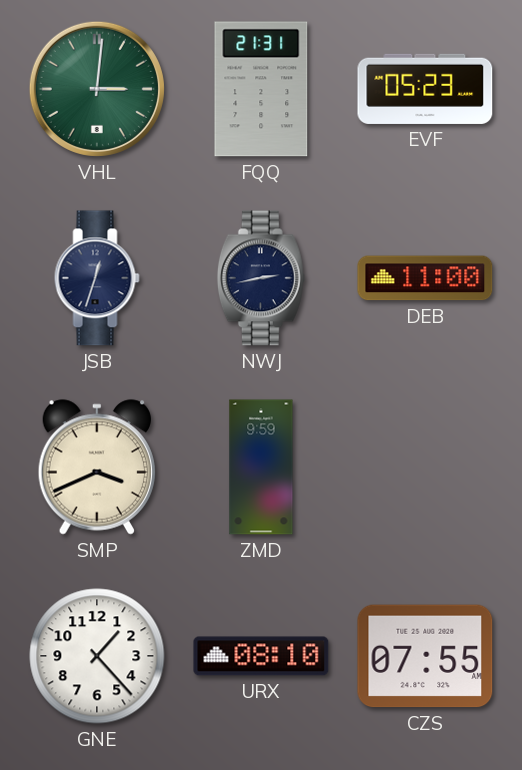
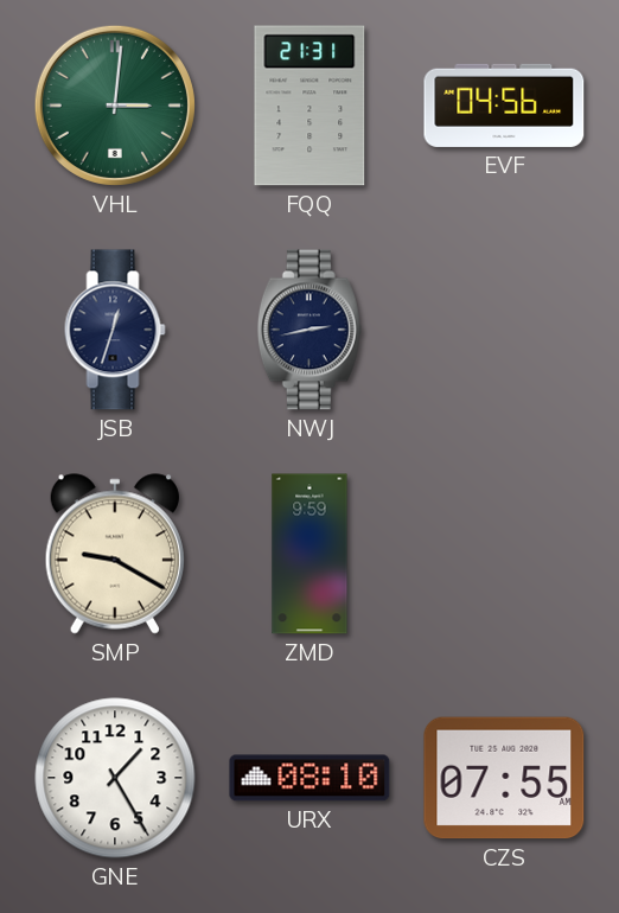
EVF: 05:23 -> 04:56
DEB: 11:00 -> none
SMP: 3:41 -> 9:20
GNE: 1:23 -> 1:25
